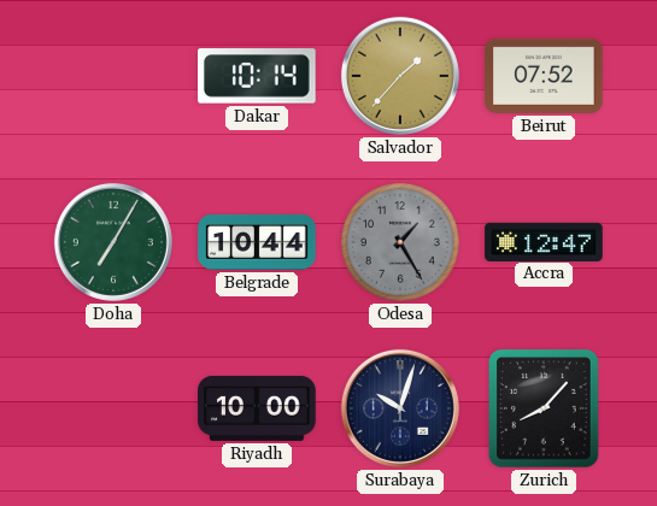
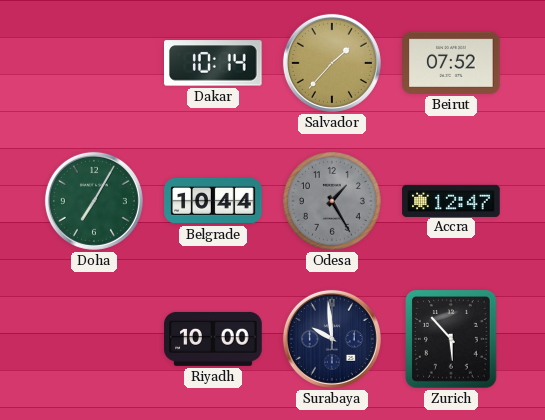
Surabaya: 10:03 -> 9:59
Zurich: 8:07 -> 5:53
